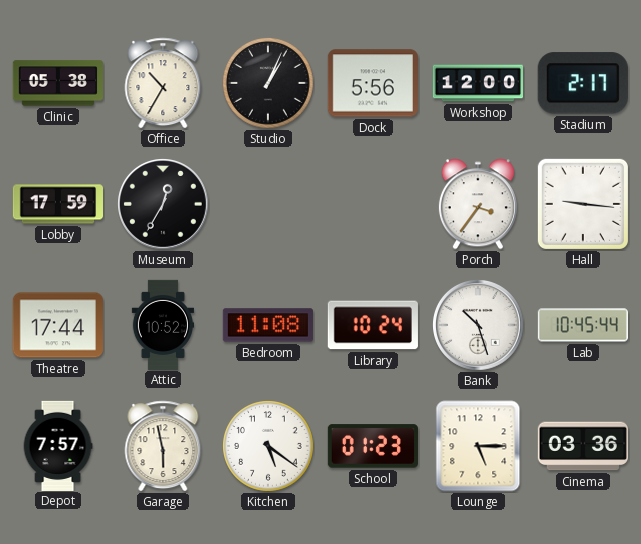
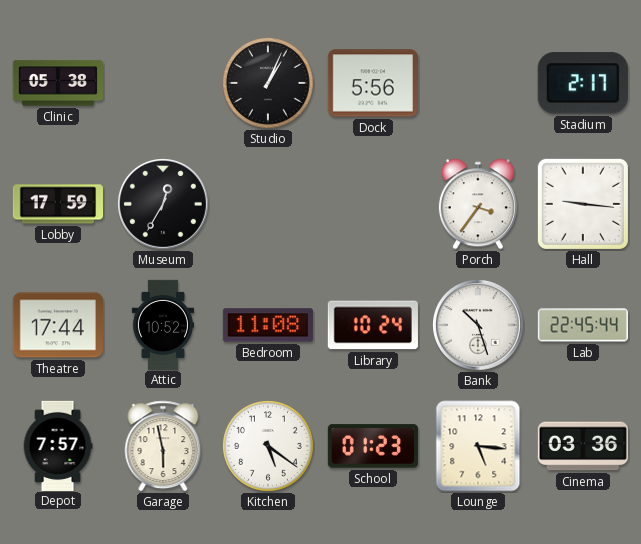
Office: 10:35 -> none
Workshop: 12:00 -> none
Lab: 10:45 -> 22:45
Lounge: 5:15 -> 5:16
